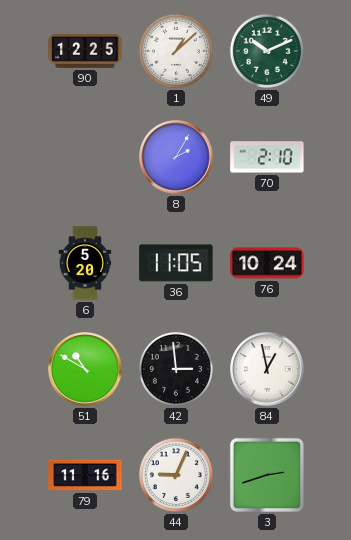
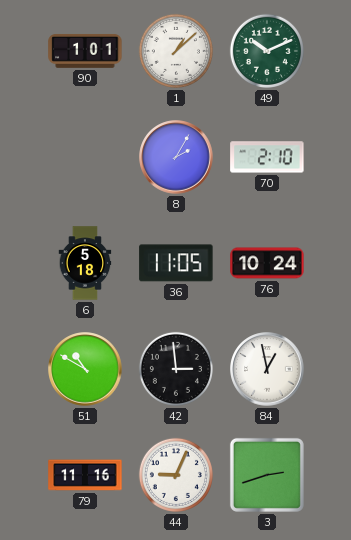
90: 12:25 -> 1:01
6: 5:20 -> 5:18
